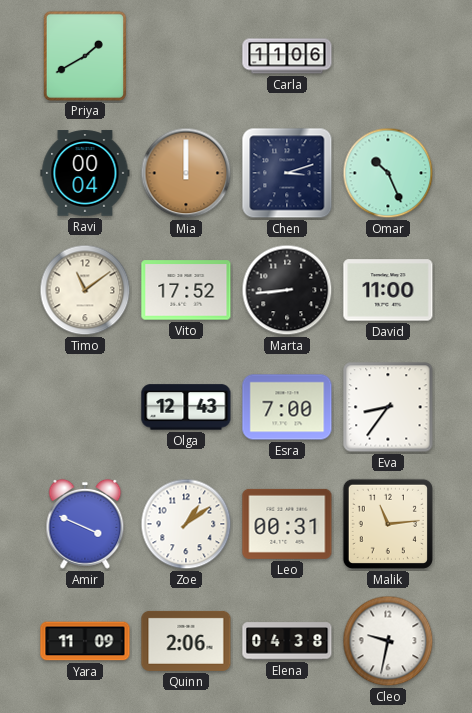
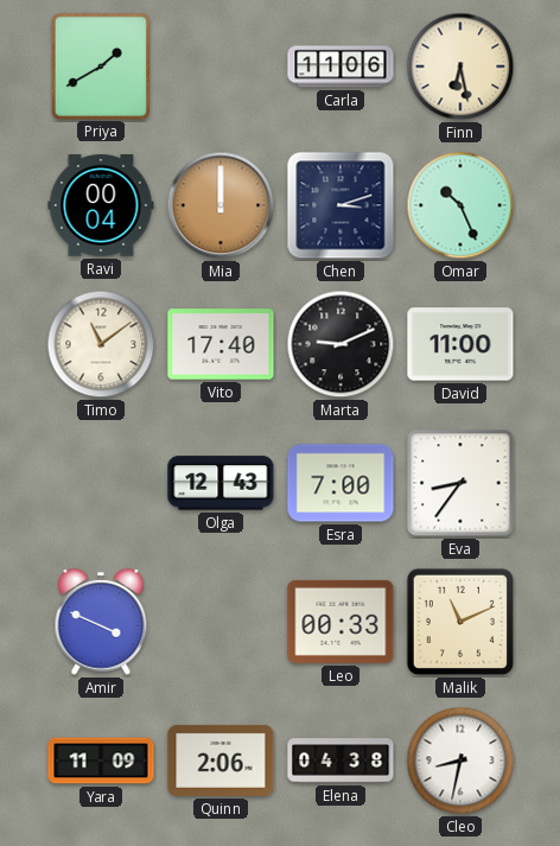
Finn: none -> 6:28
Vito: 17:52 -> 17:40
Marta: 8:44 -> 9:11
Zoe: 1:09 -> none
Leo: 00:31 -> 00:33
Malik: 11:14 -> 11:11
Cleo: 9:32 -> 8:32
